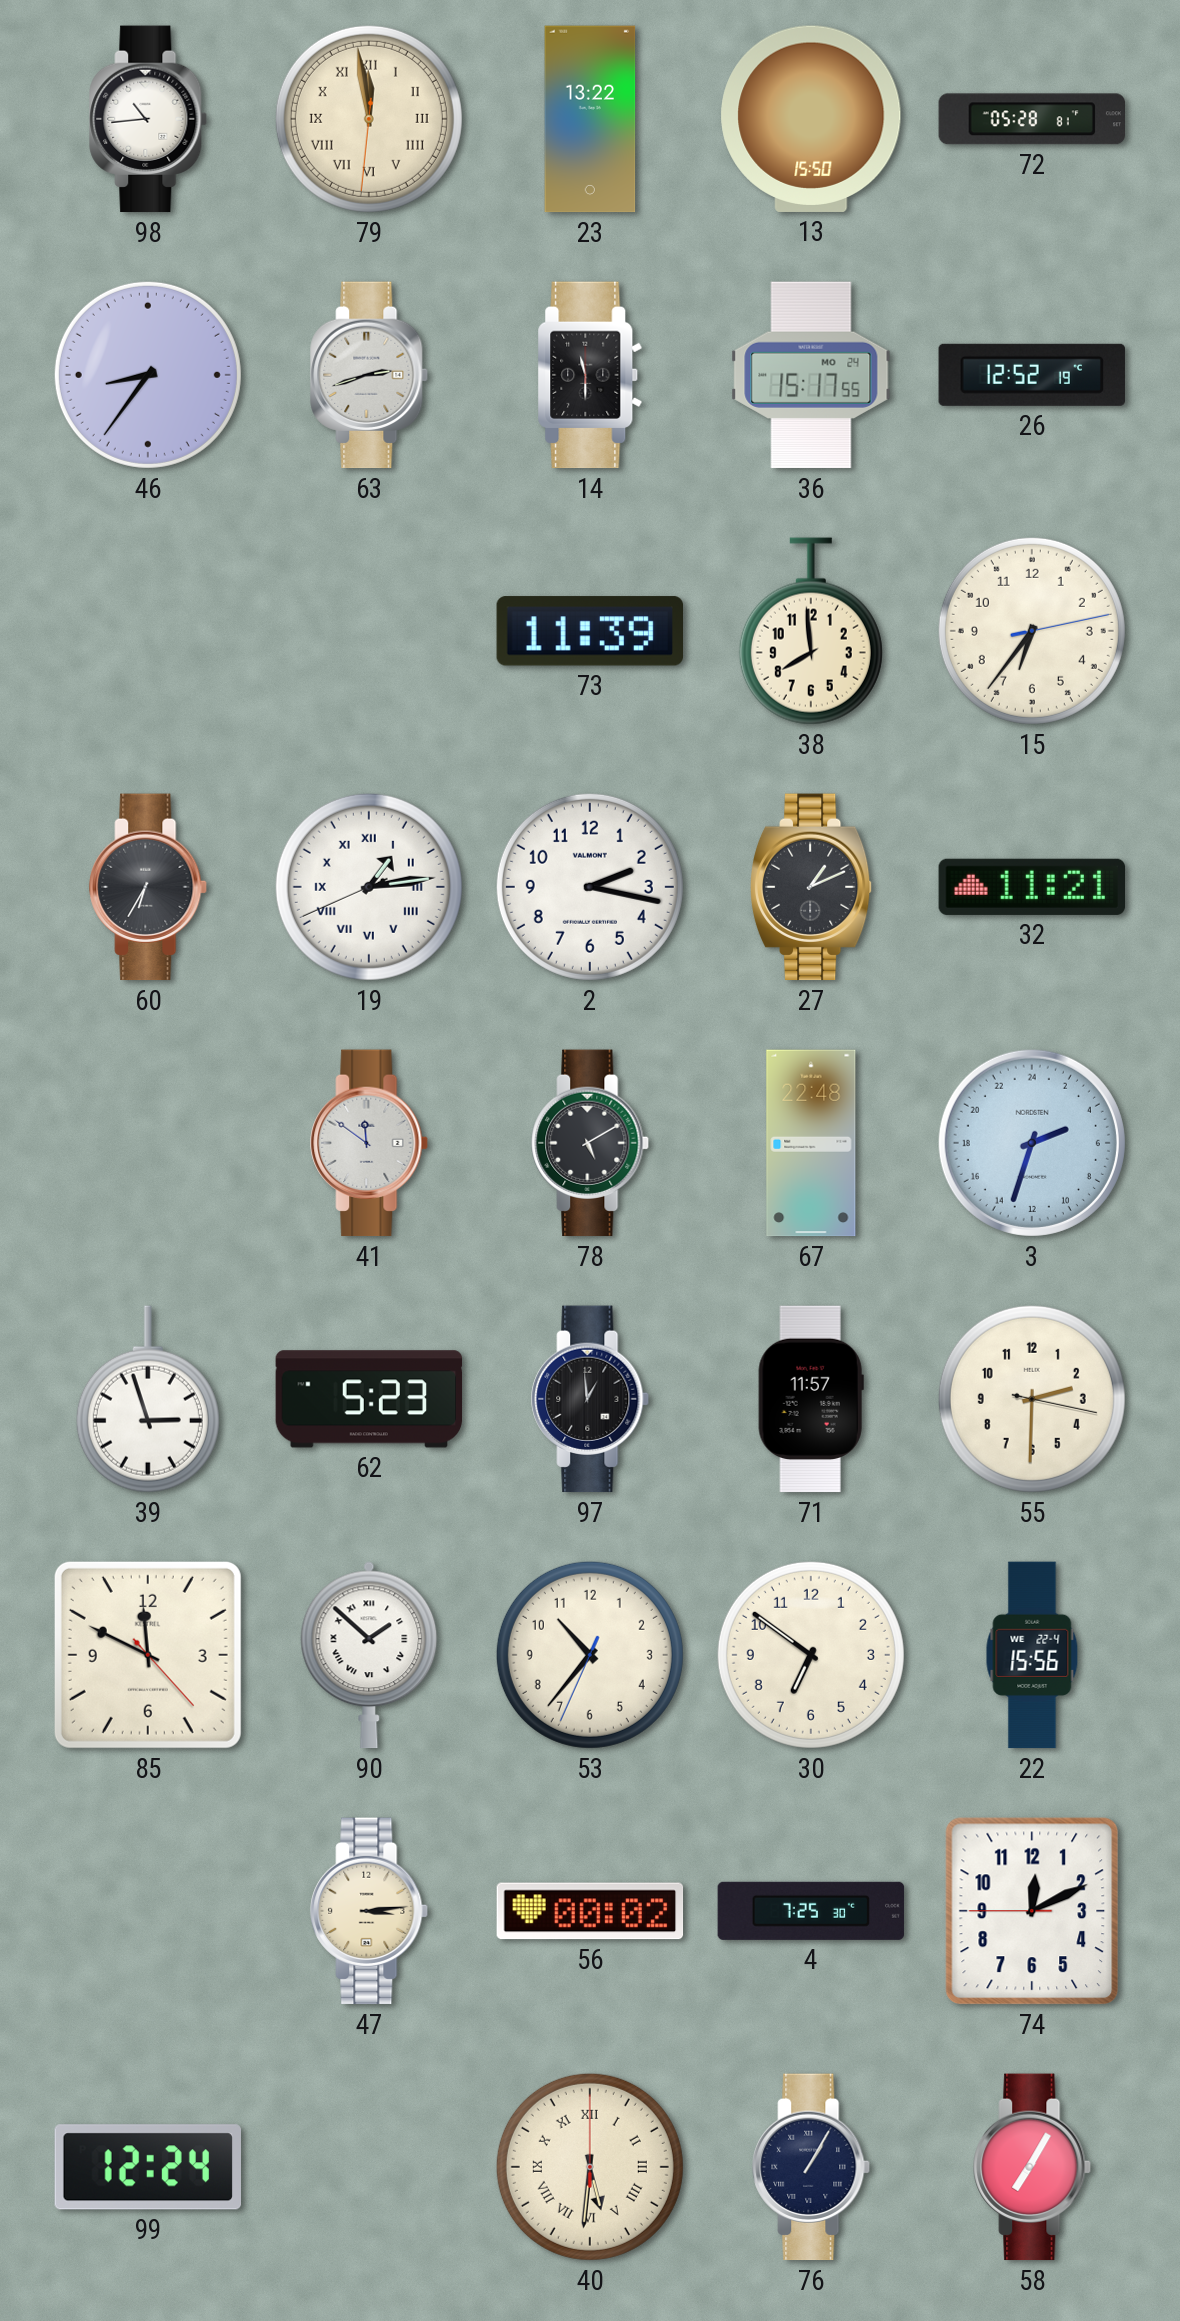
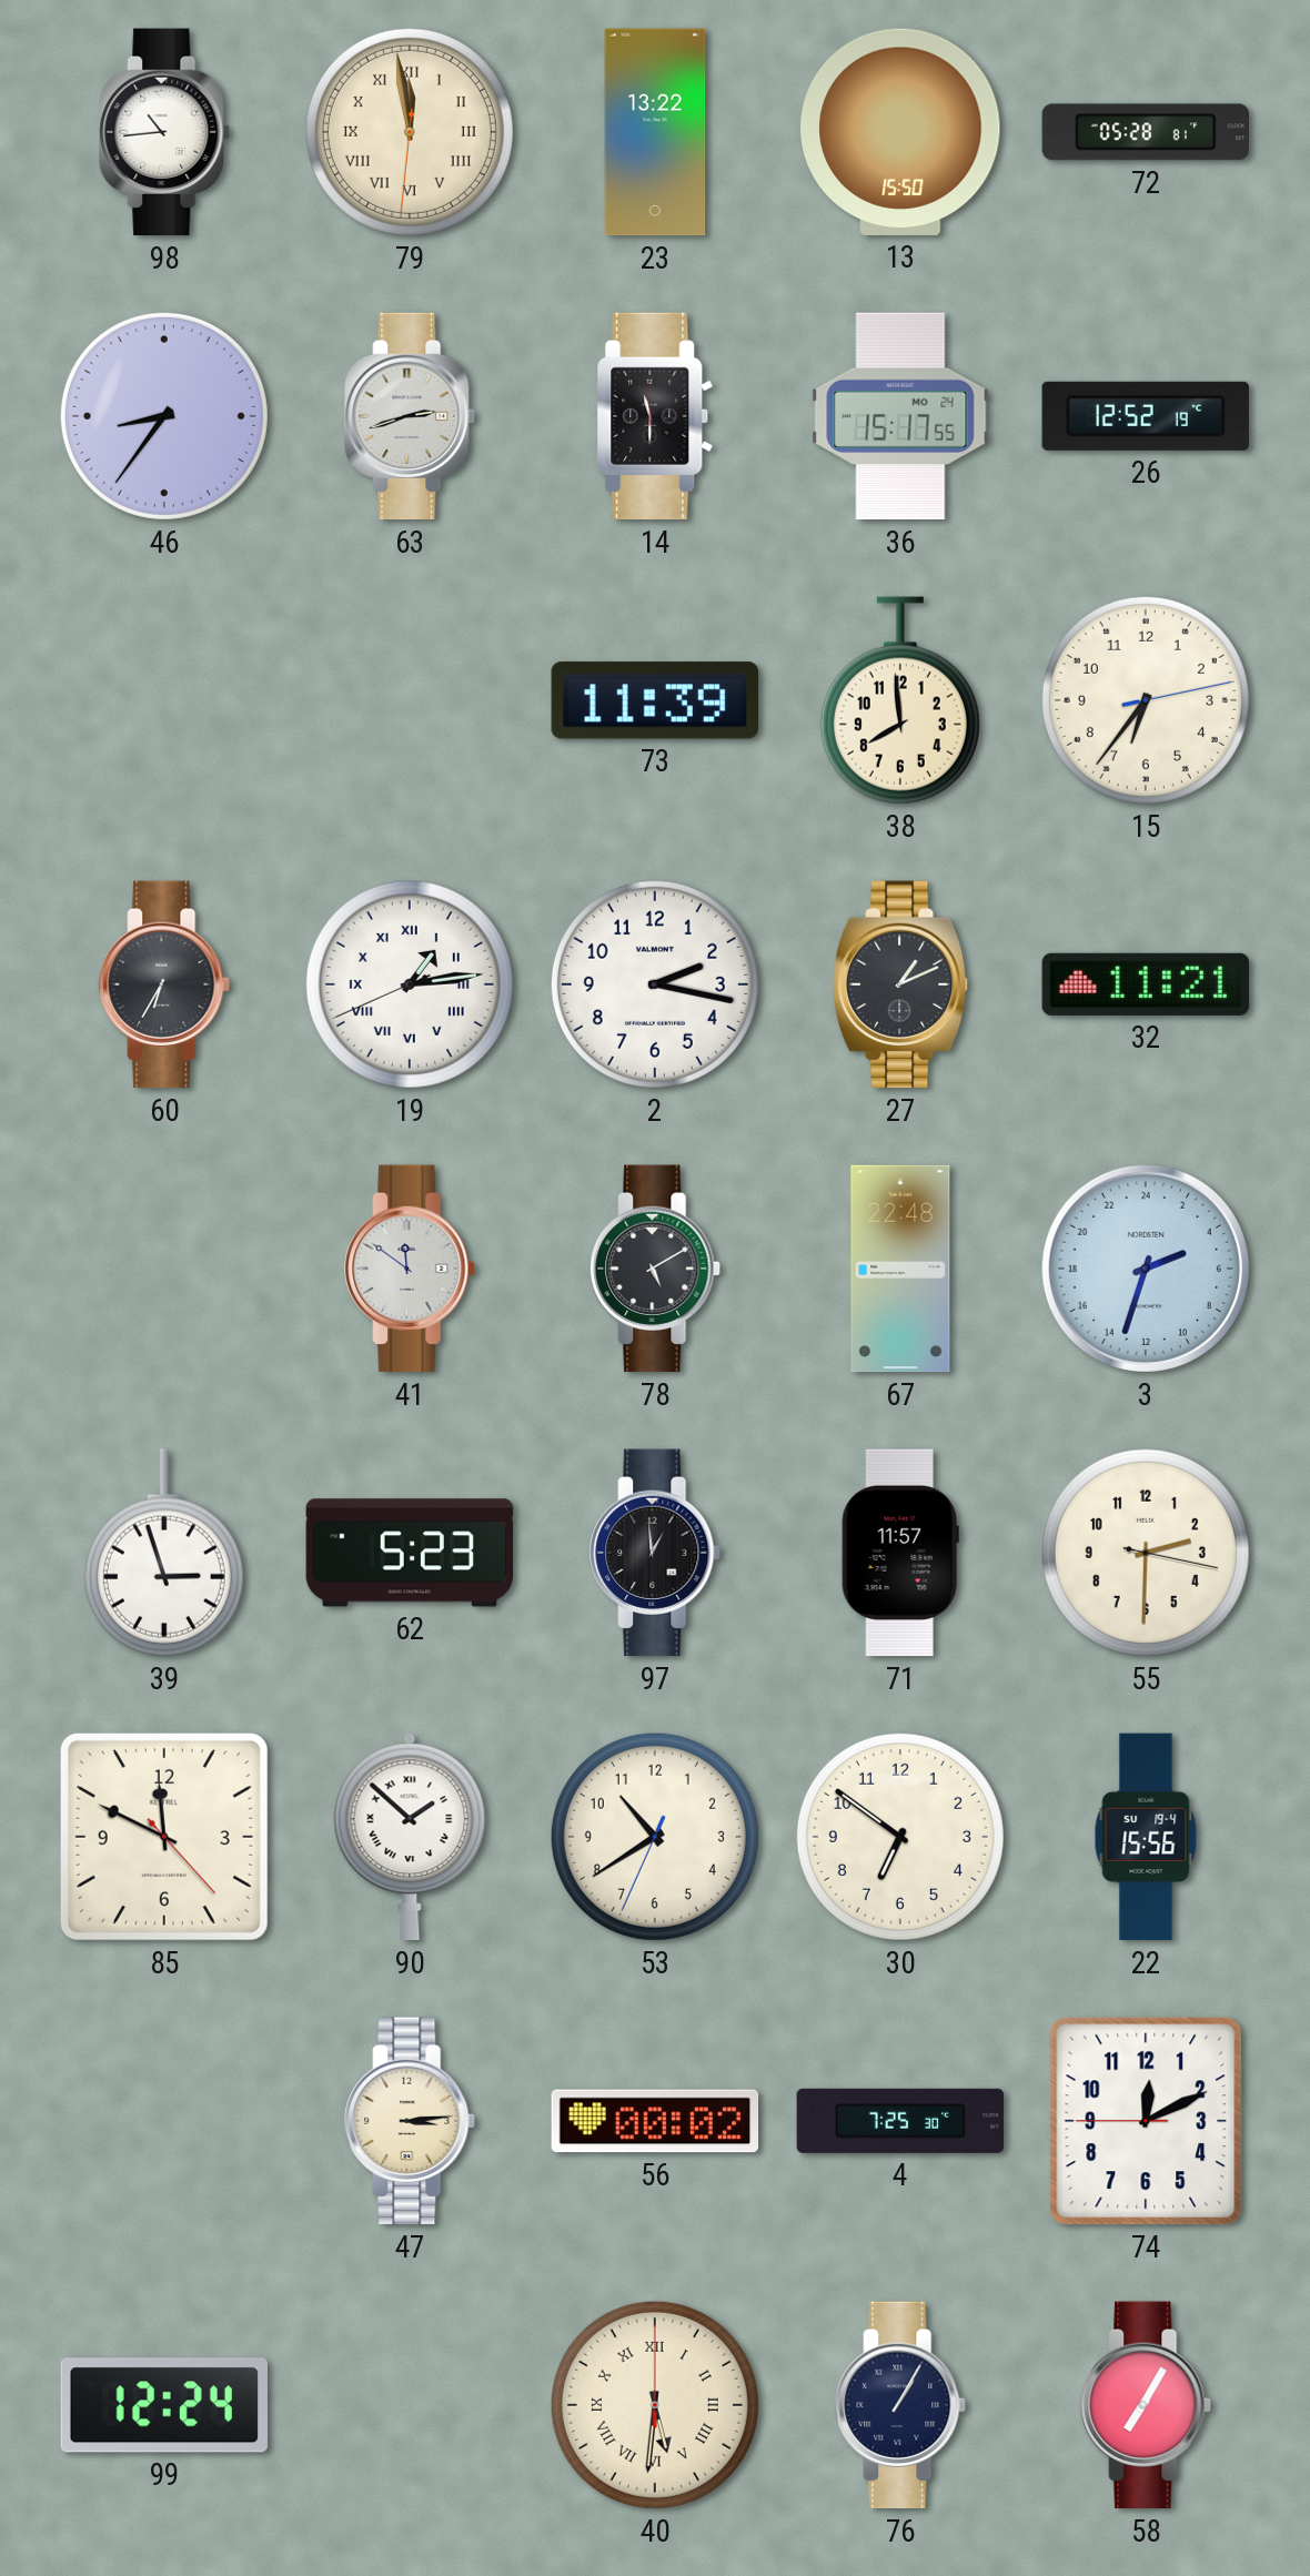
53: 10:36 -> 10:39
22 date: WE 22-4 -> SU 19-4
